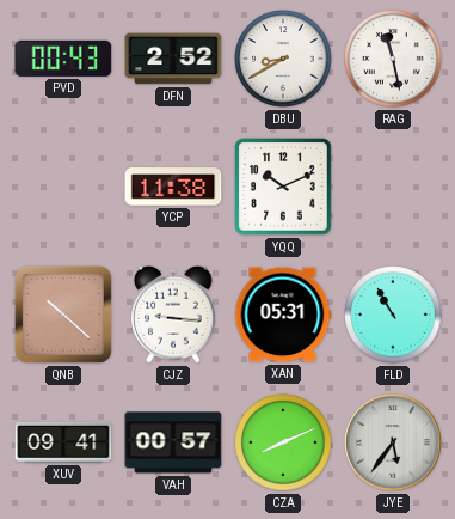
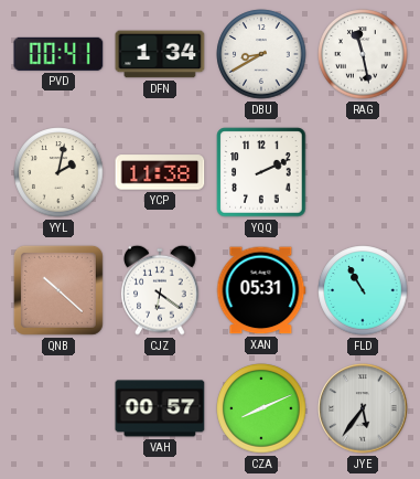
PVD: 00:43 -> 00:41
DFN: 2:52 -> 1:34
YYL: none -> 2:02
YQQ: 10:11 -> 2:11
CJZ: 9:16 -> 6:21
XUV: 09:41 -> none
